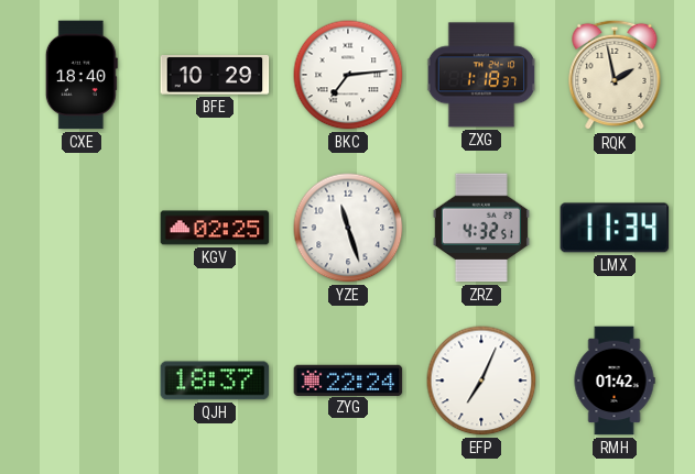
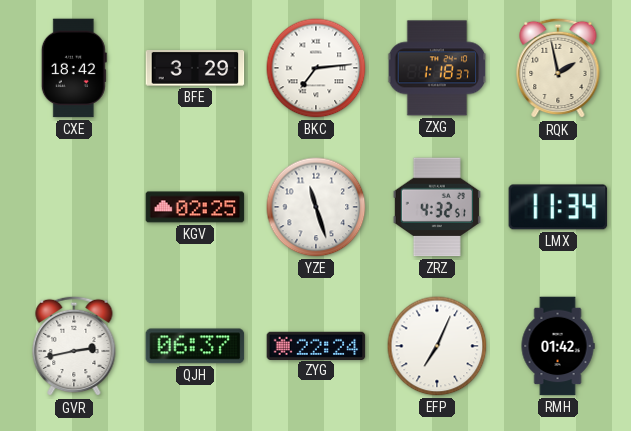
CXE: 18:40 -> 18:42
BFE: 10:29 -> 3:29
GVR: none -> 2:43
QJH: 18:37 -> 06:37
